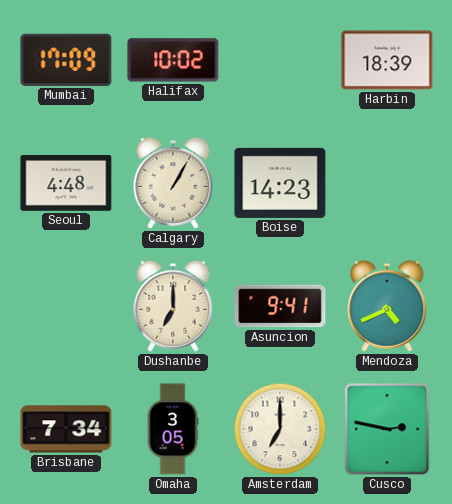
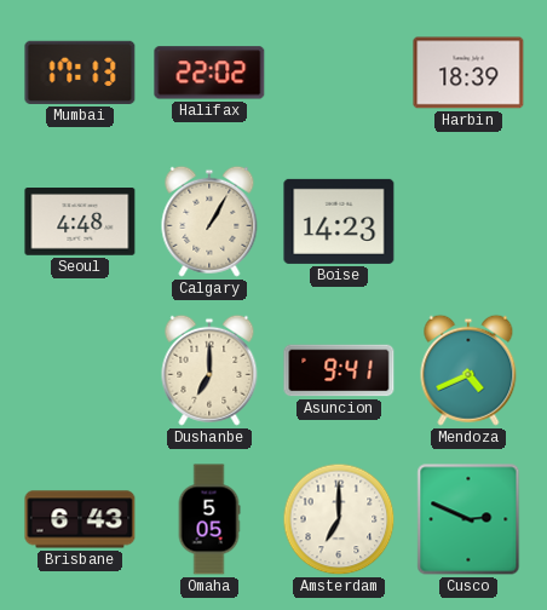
Mumbai: 17:09 -> 17:13
Halifax: 10:02 -> 22:02
Brisbane: 7:34 -> 6:43
Omaha: 3:05 -> 5:05
Cusco: 2:47 -> 2:49
